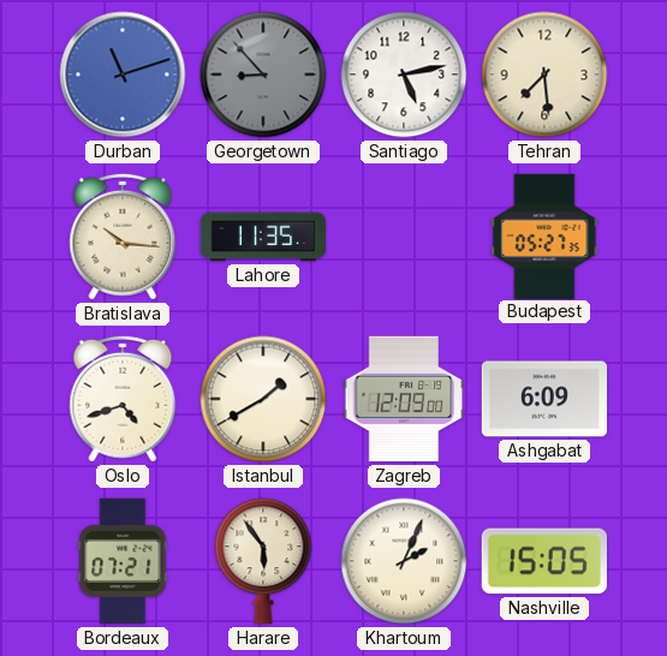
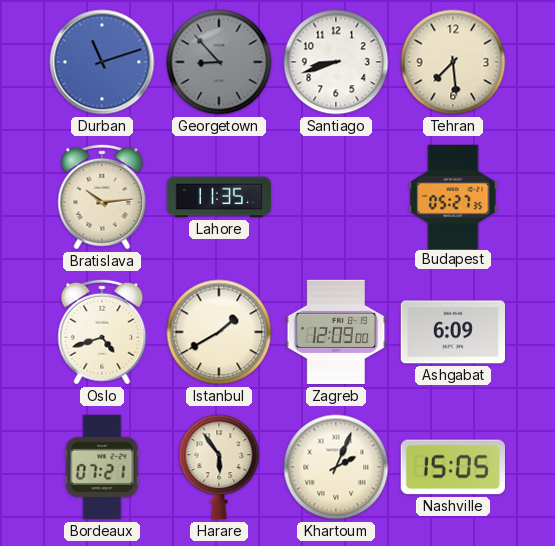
Santiago: 5:13 -> 8:42
Bratislava: 10:16 -> 10:14
